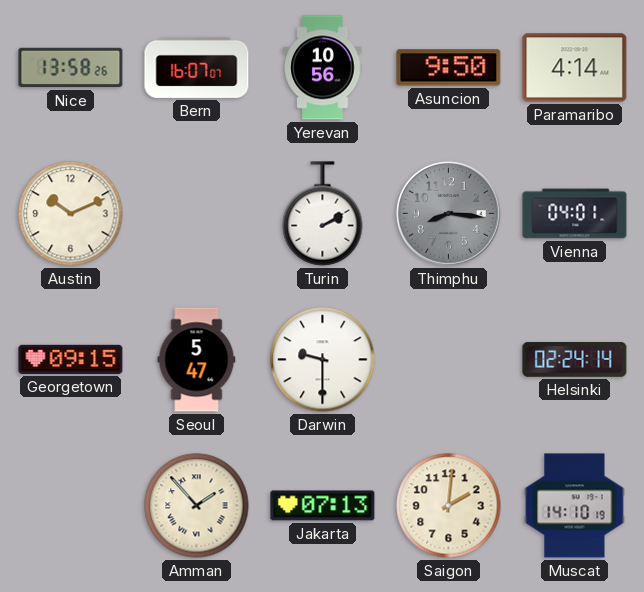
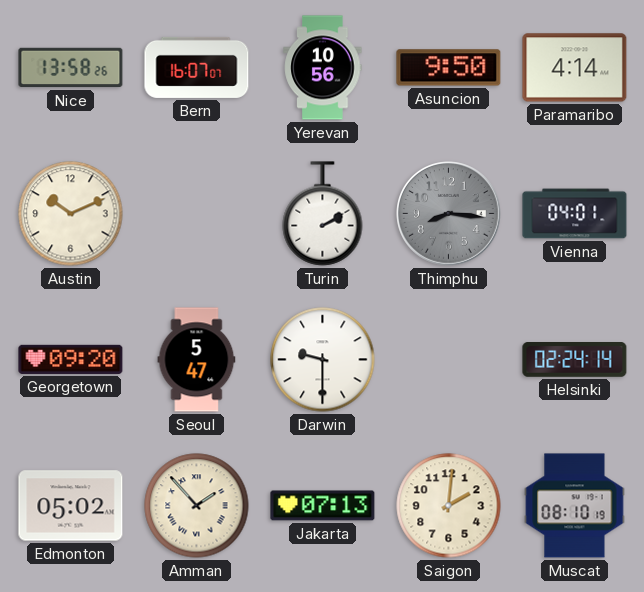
Georgetown: 09:15 -> 09:20
Edmonton: none -> 05:02
Muscat: 14:10 -> 08:10
